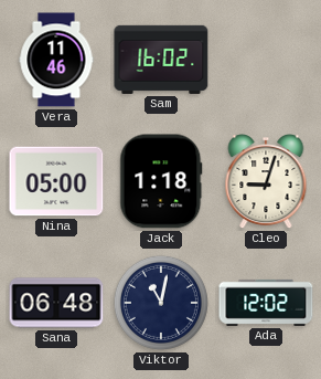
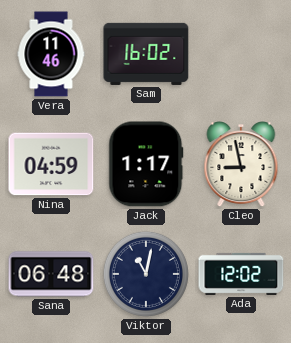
Nina: 05:00 -> 04:59
Jack: 1:18 -> 1:17
Cleo: 9:03 -> 8:58
